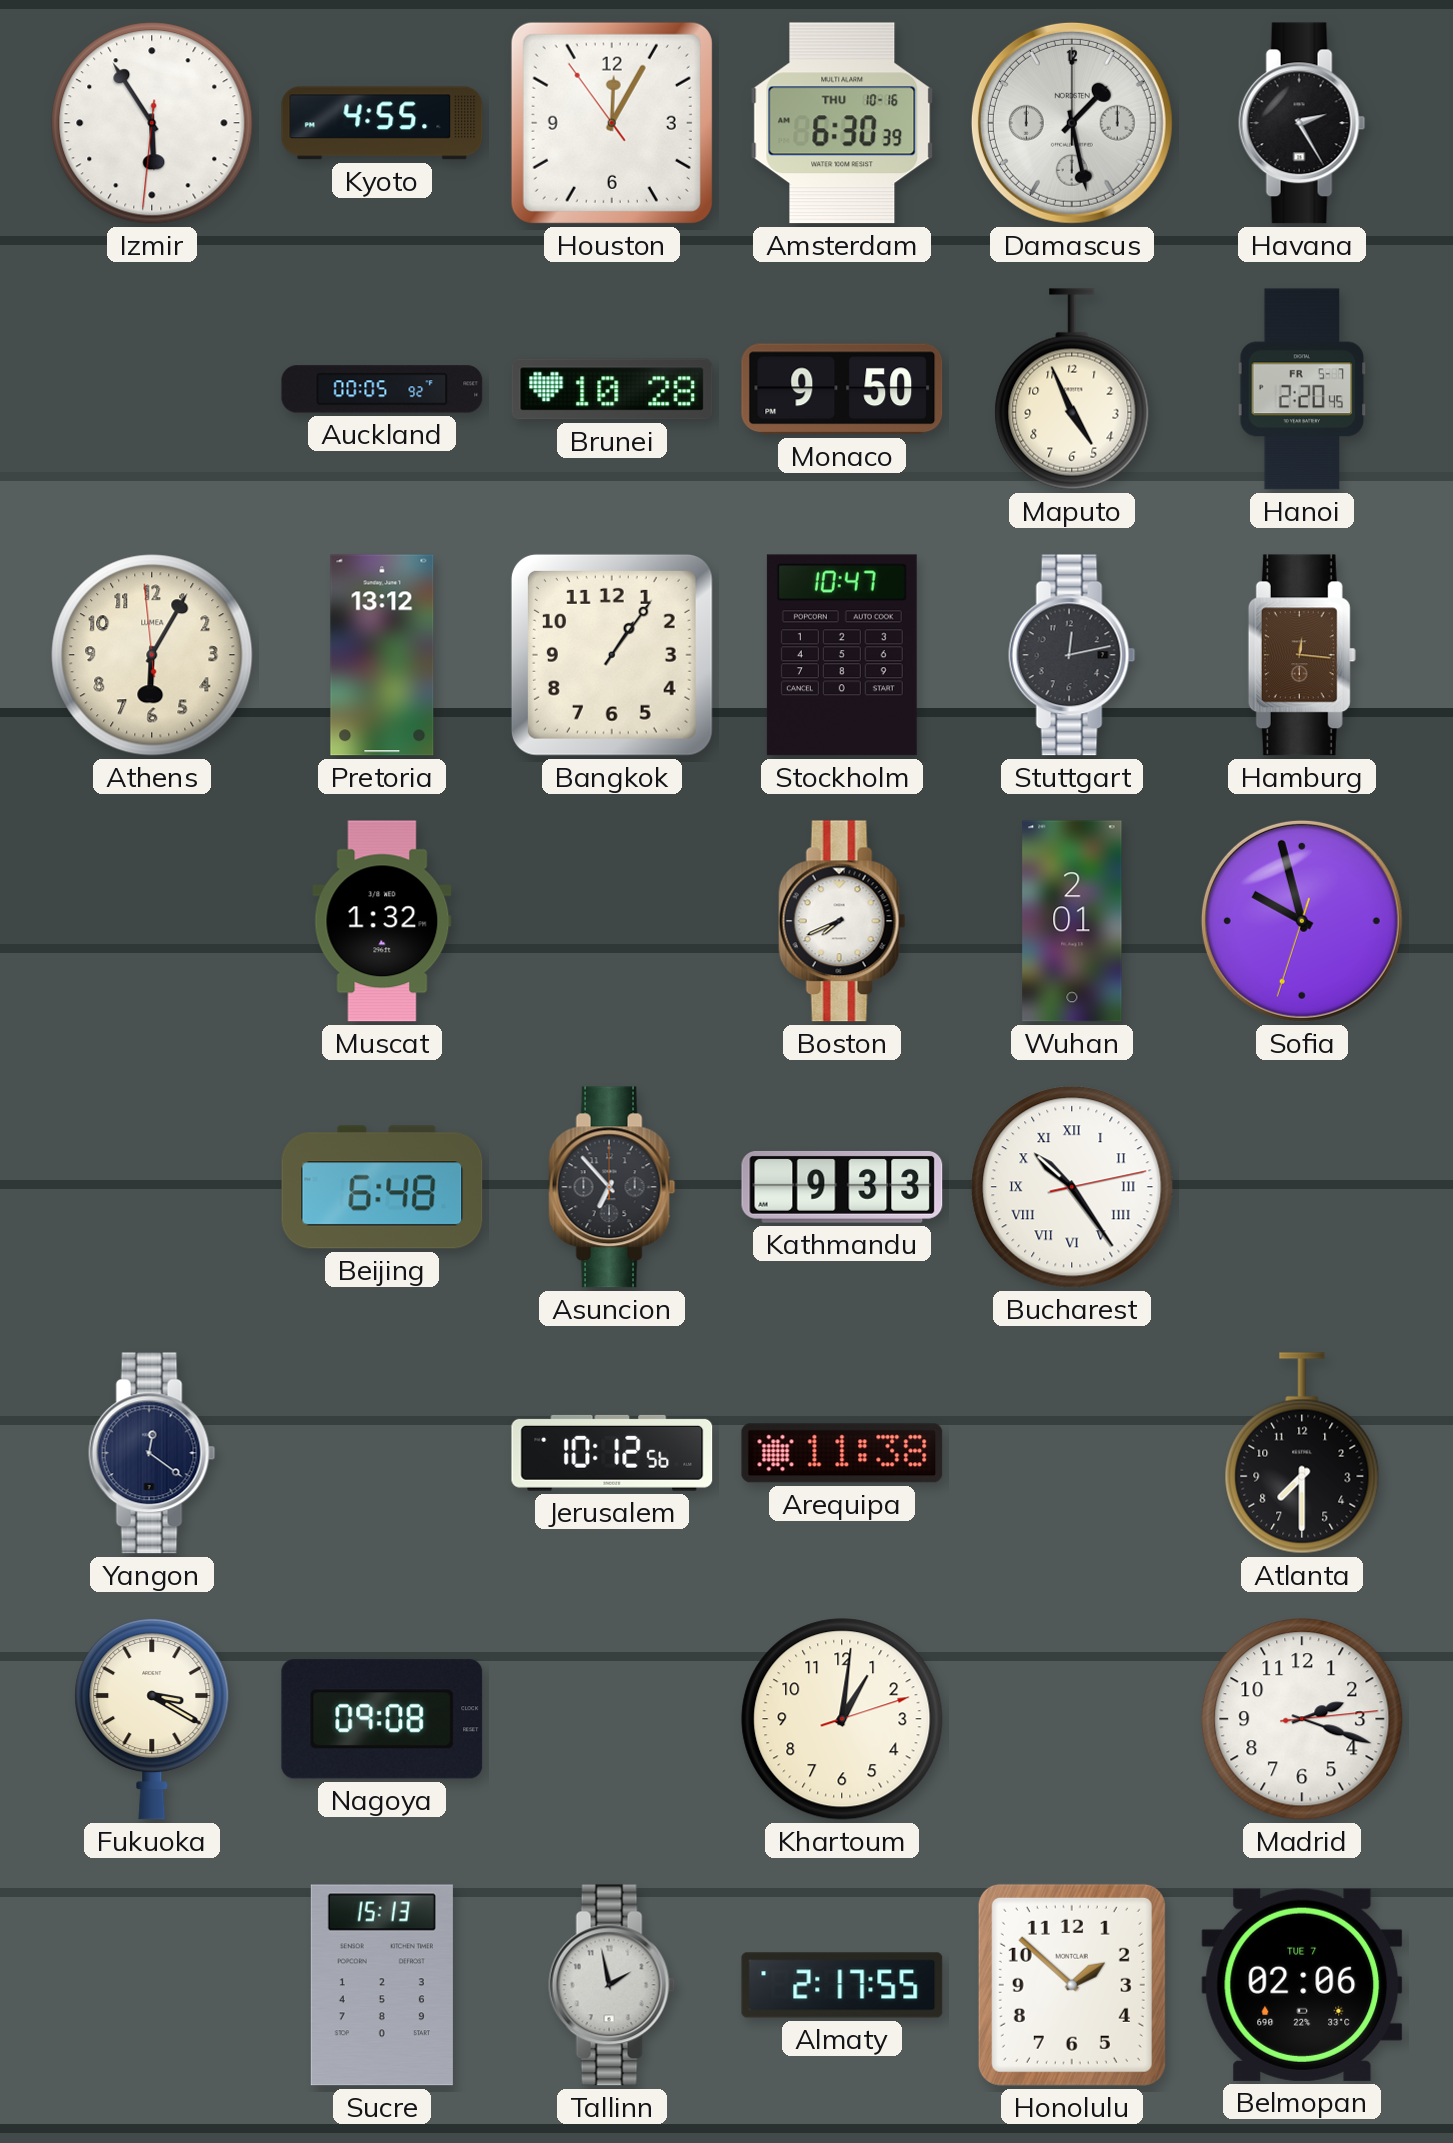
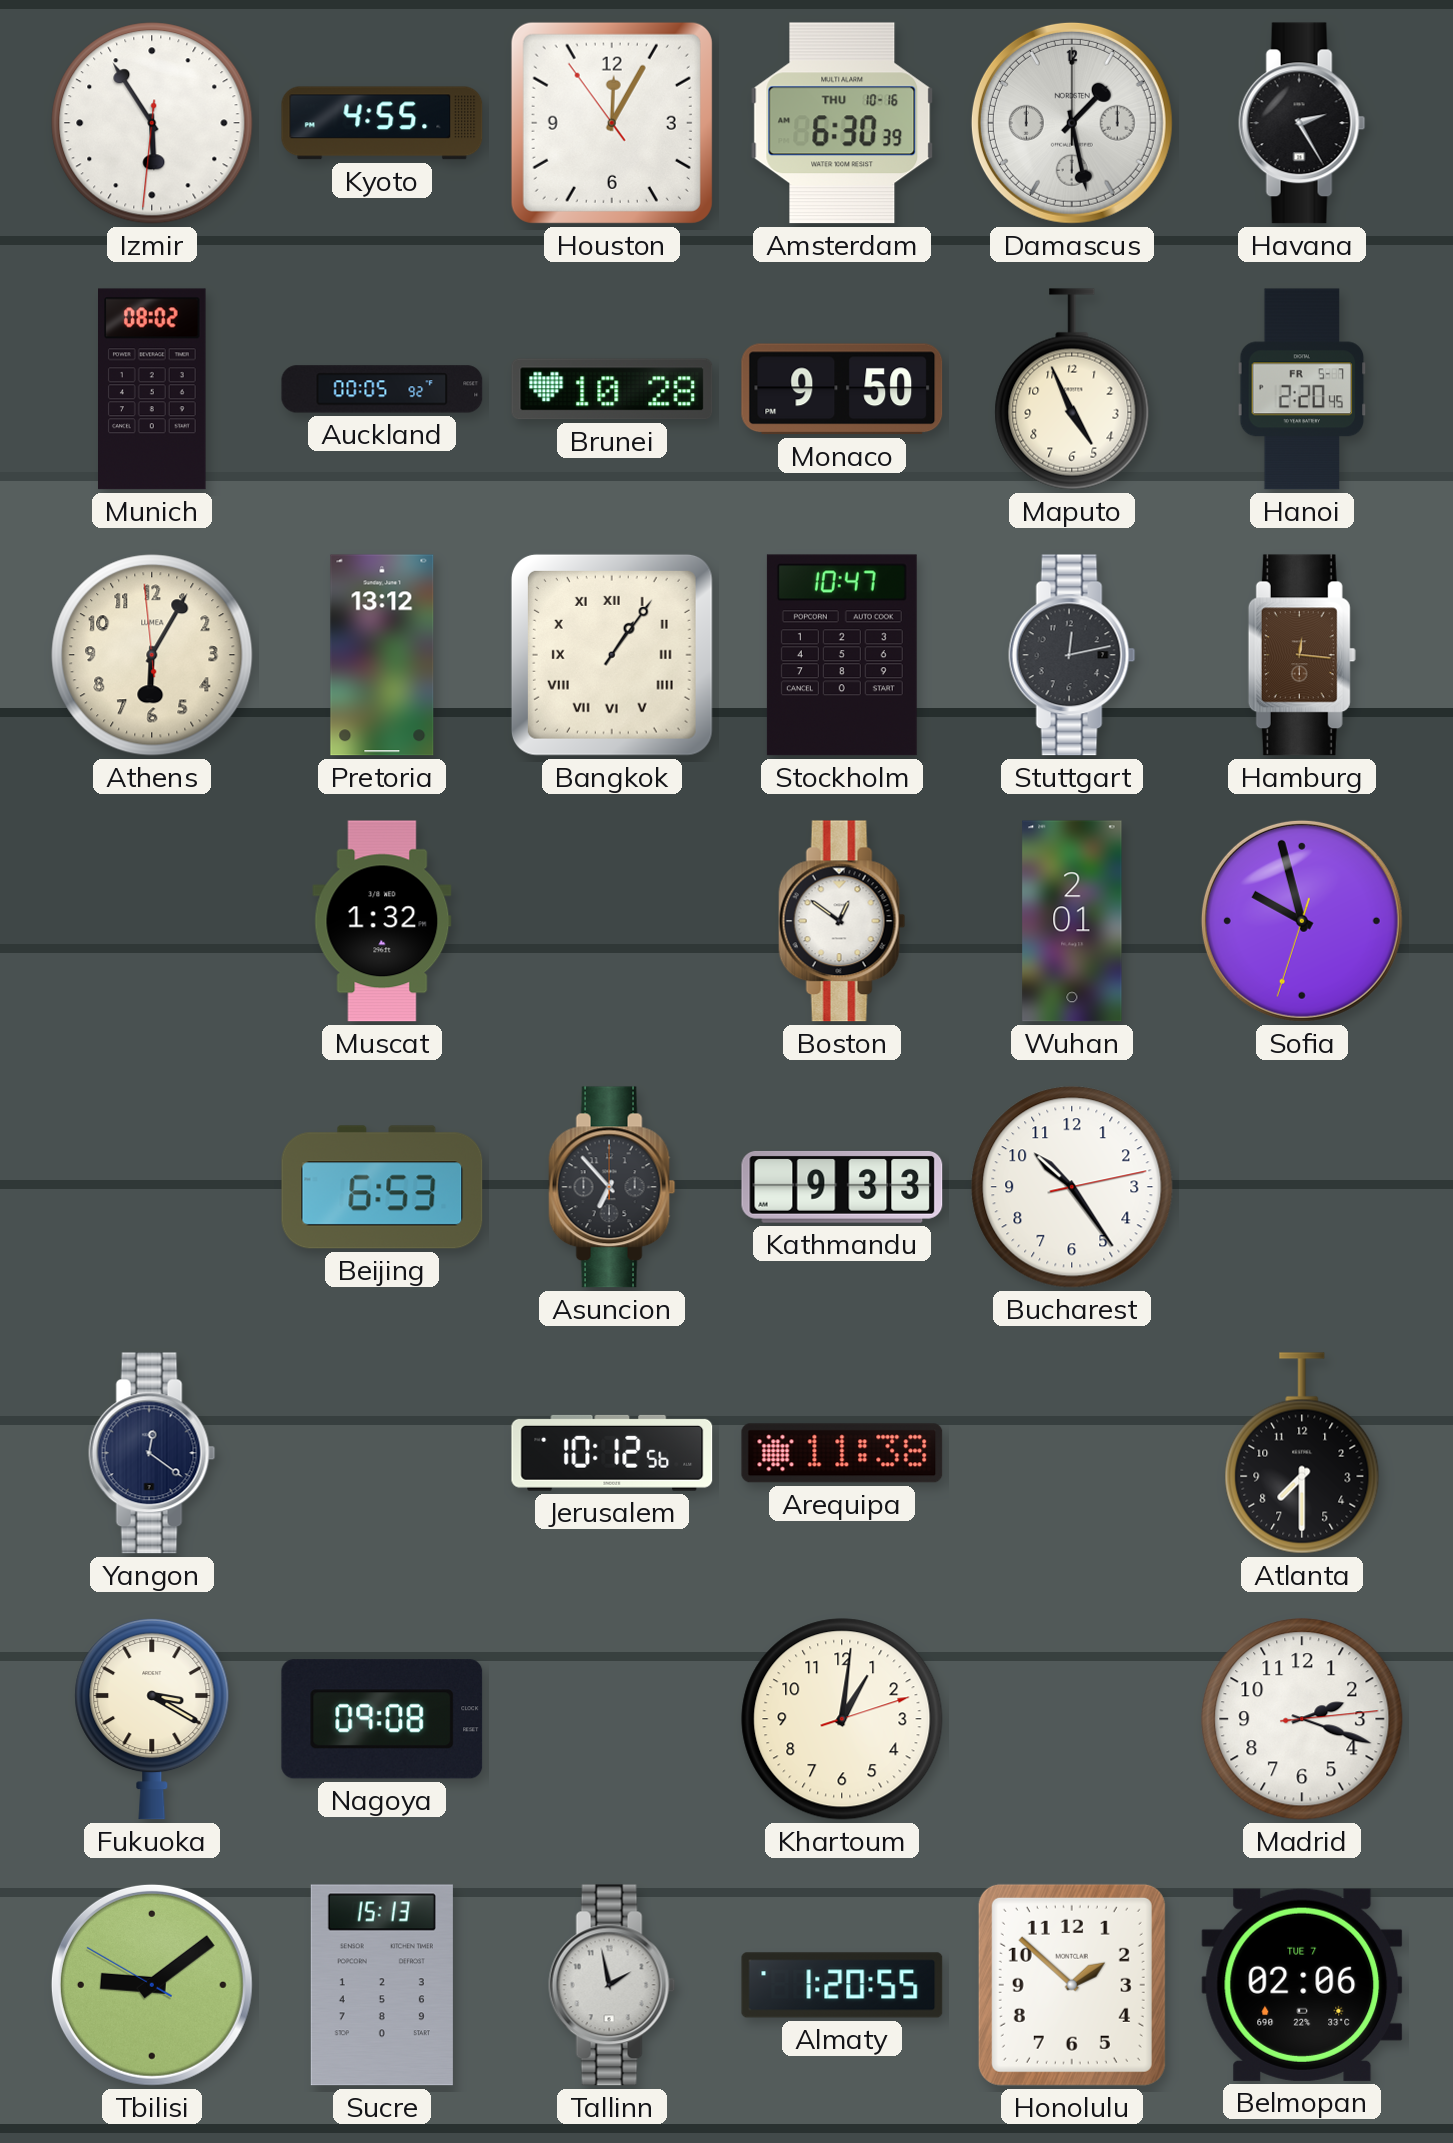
Munich: none -> 08:02
Bangkok numerals: Arabic -> Roman
Boston: 7:41 -> 12:51
Beijing: 6:48 -> 6:53
Bucharest numerals: Roman -> Arabic
Tbilisi: none -> 9:08
Almaty: 2:17 -> 1:20
